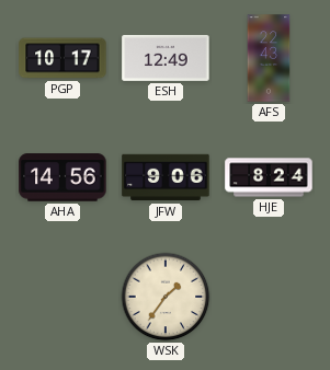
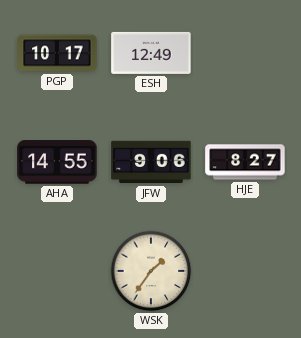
AFS: 22:43 -> none
AHA: 14:56 -> 14:55
HJE: 8:24 -> 8:27
